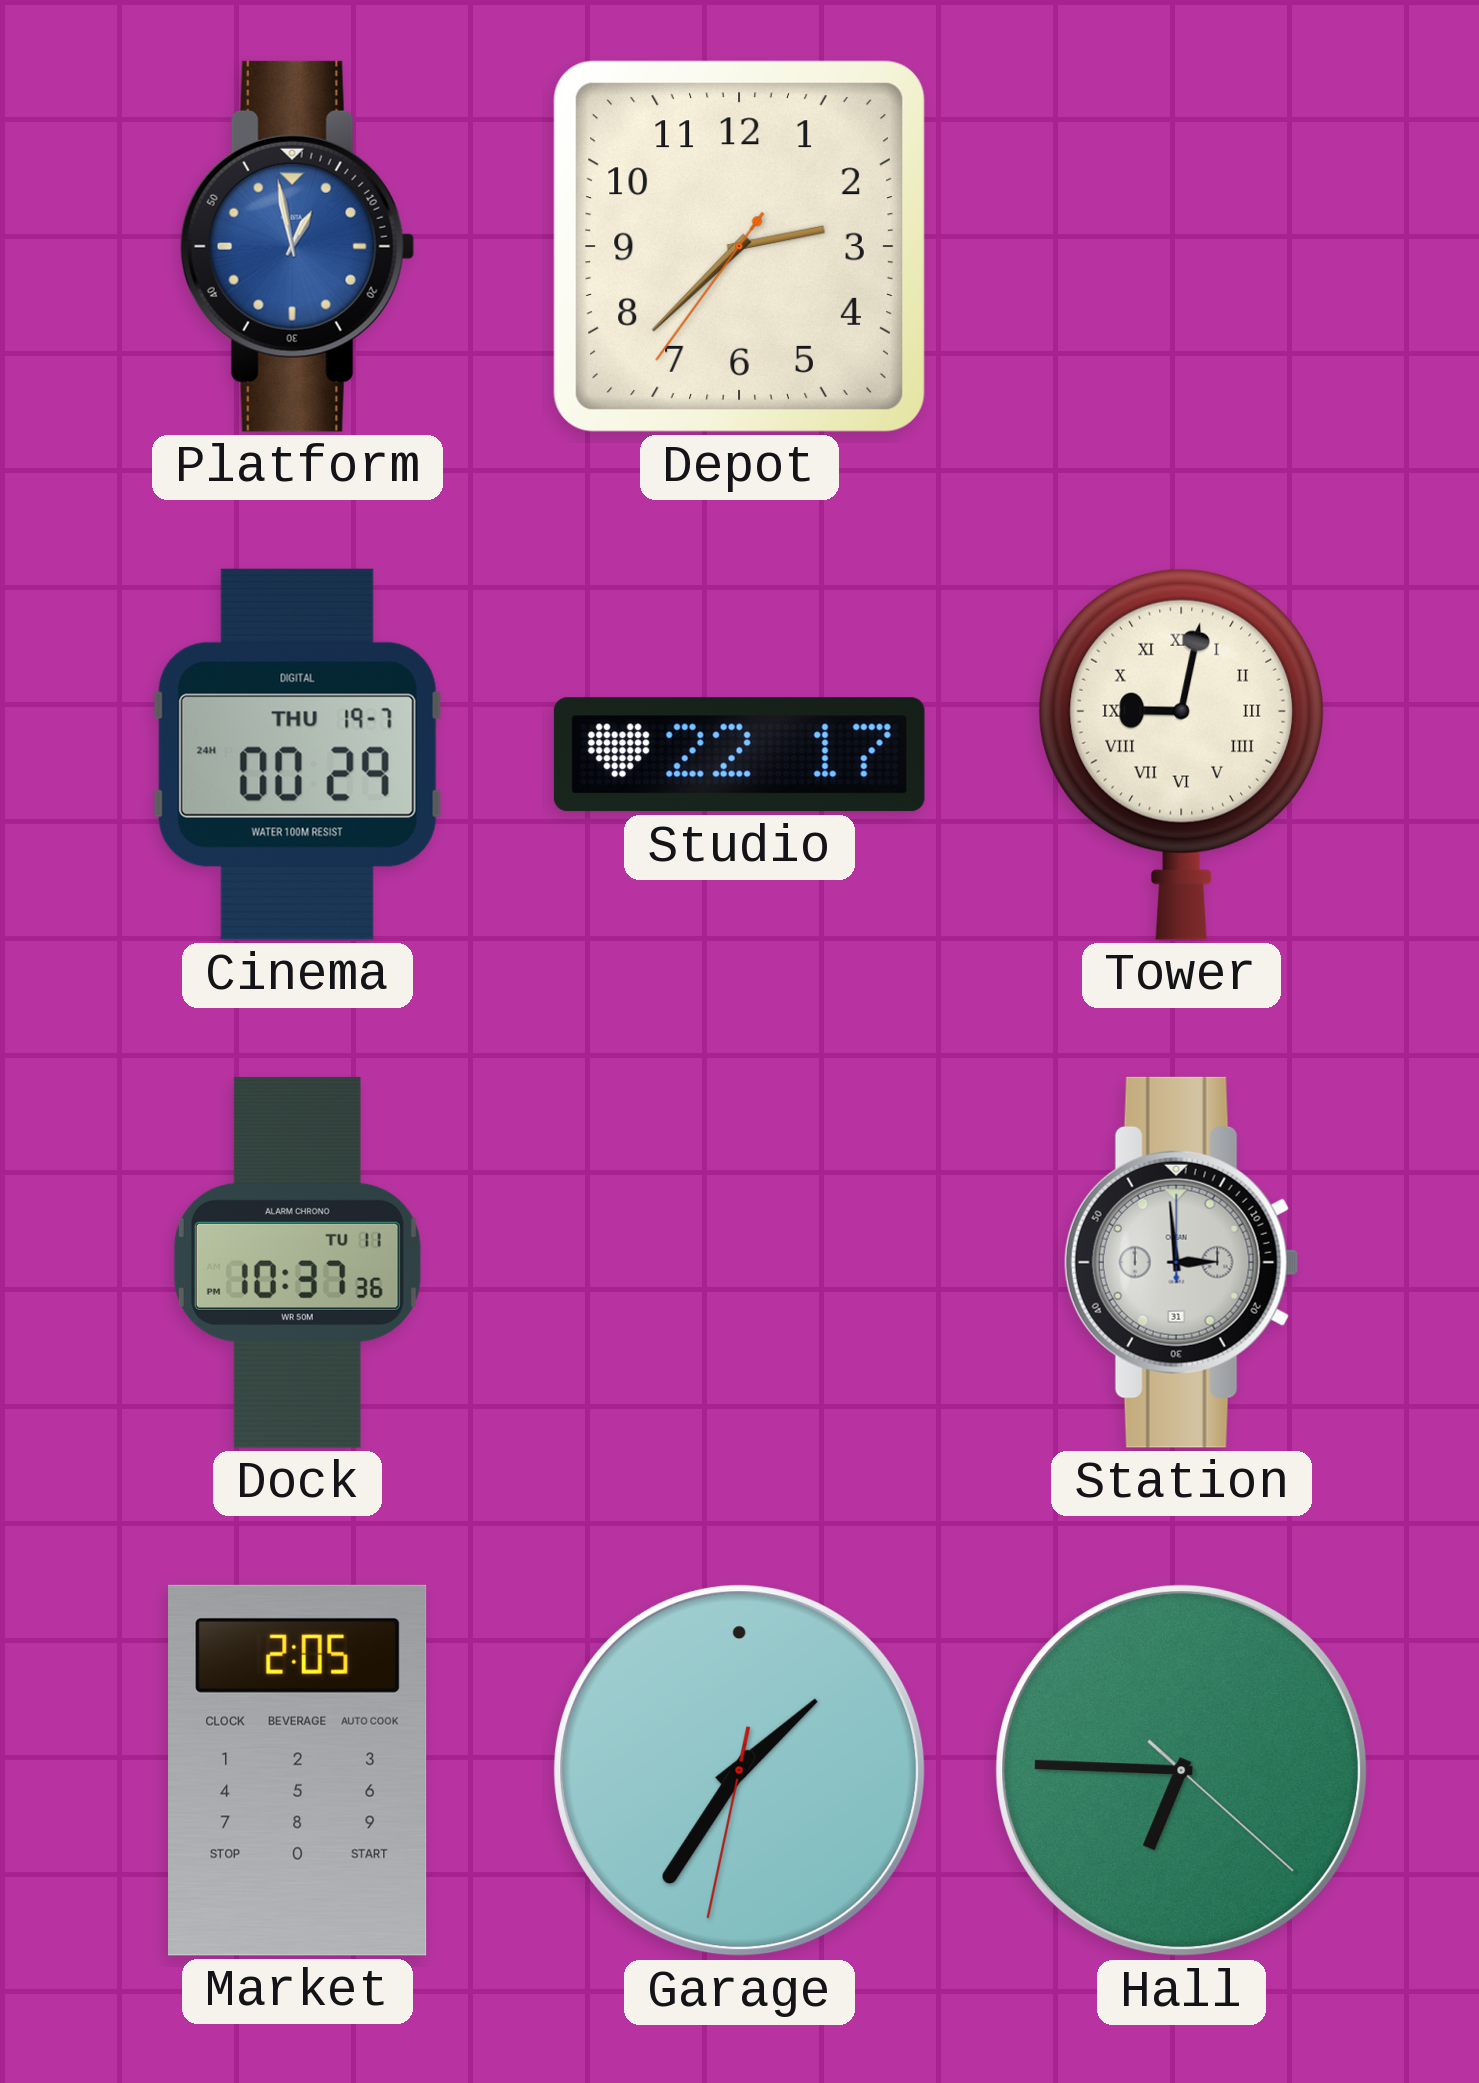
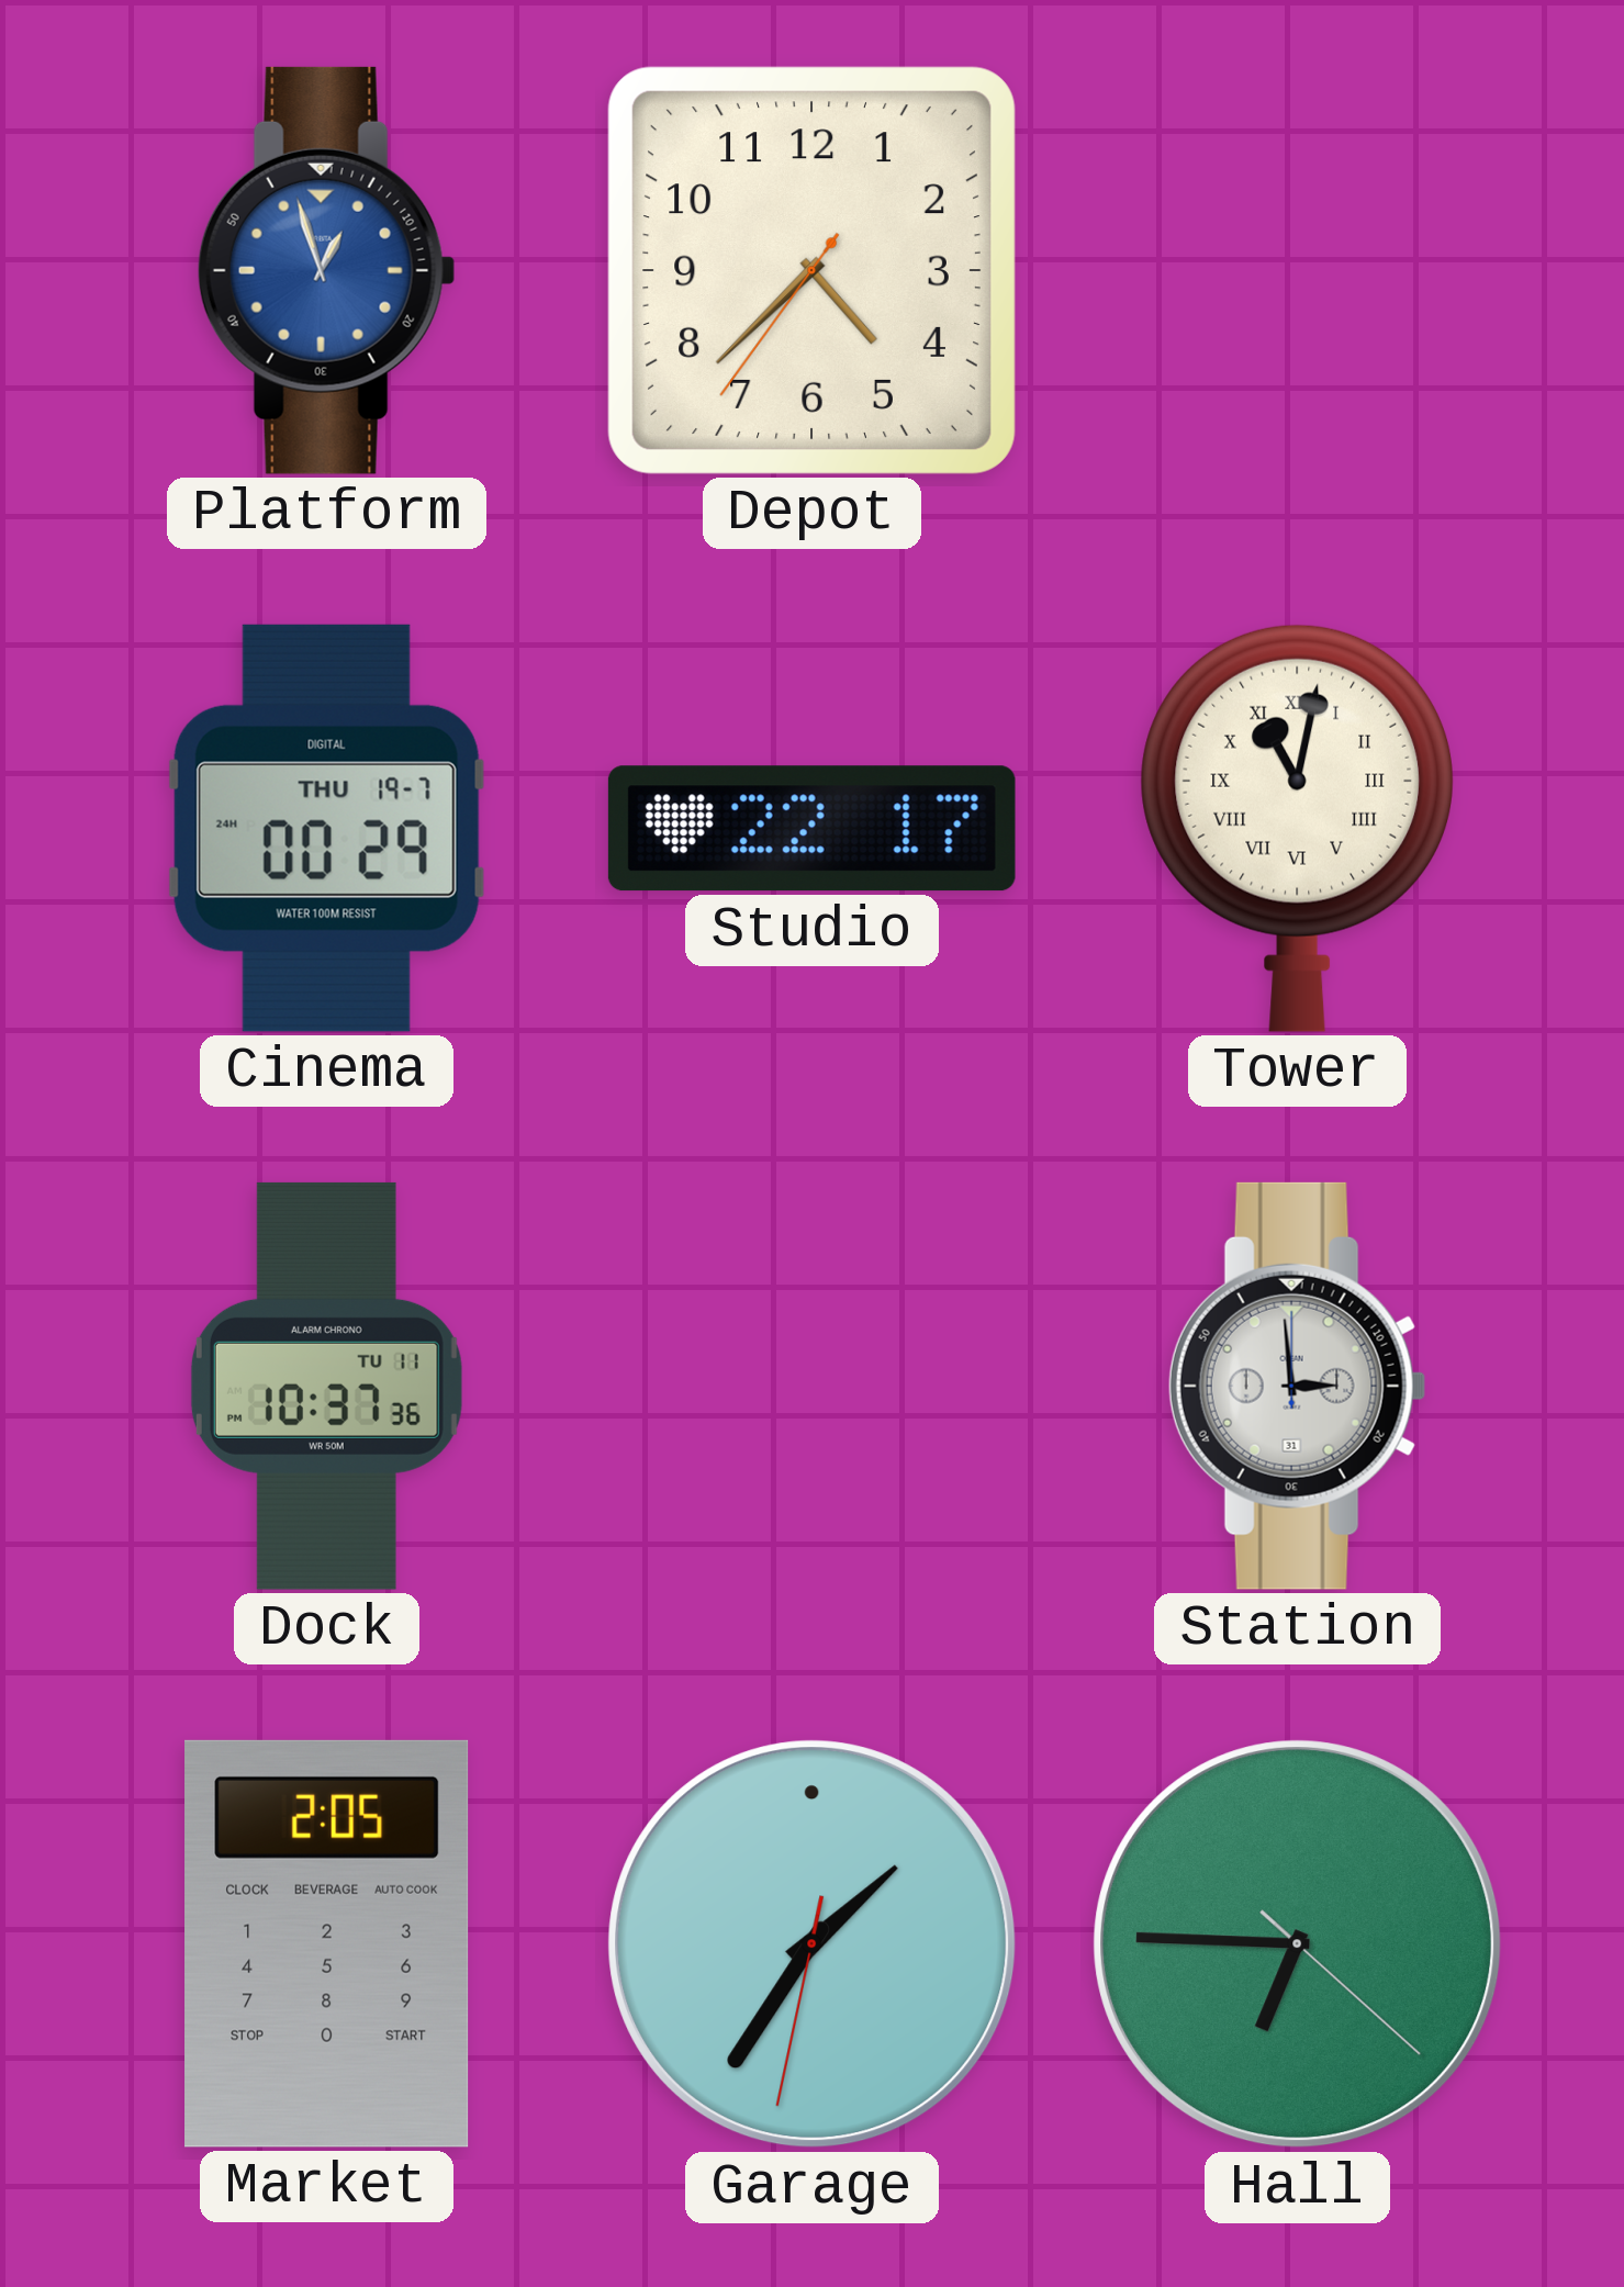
Platform: 12:58 -> 12:57
Depot: 2:37 -> 4:37
Tower: 9:02 -> 11:02
